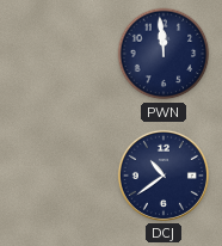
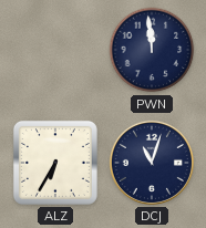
ALZ: none -> 6:35
DCJ: 10:39 -> 11:03
